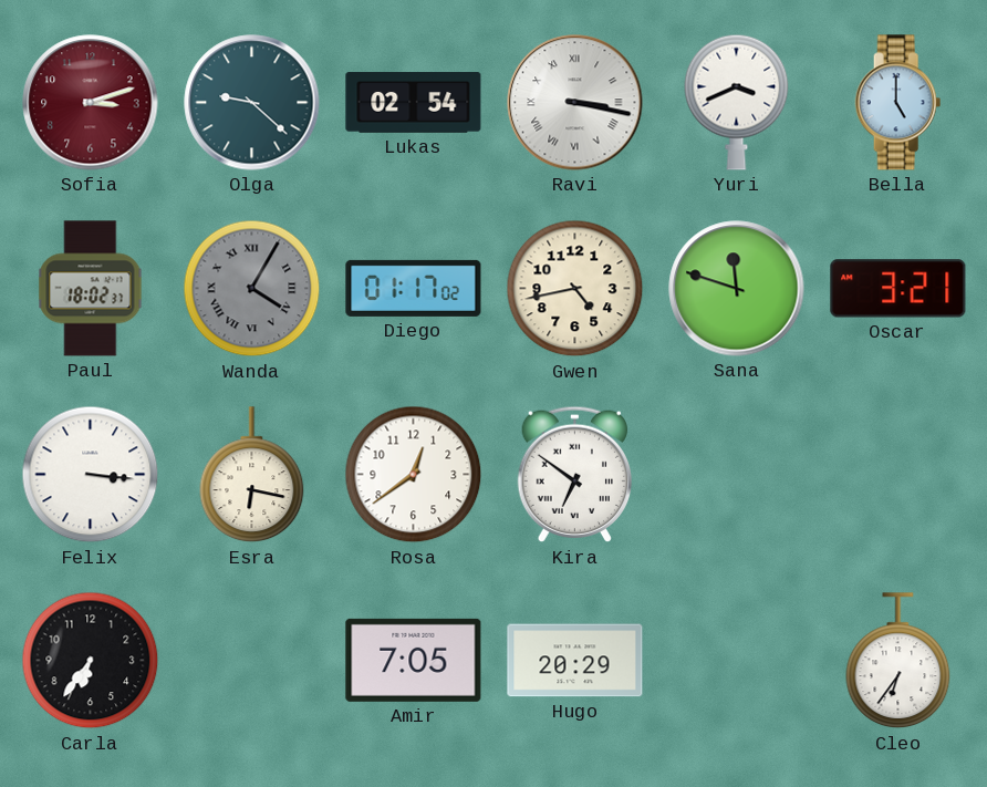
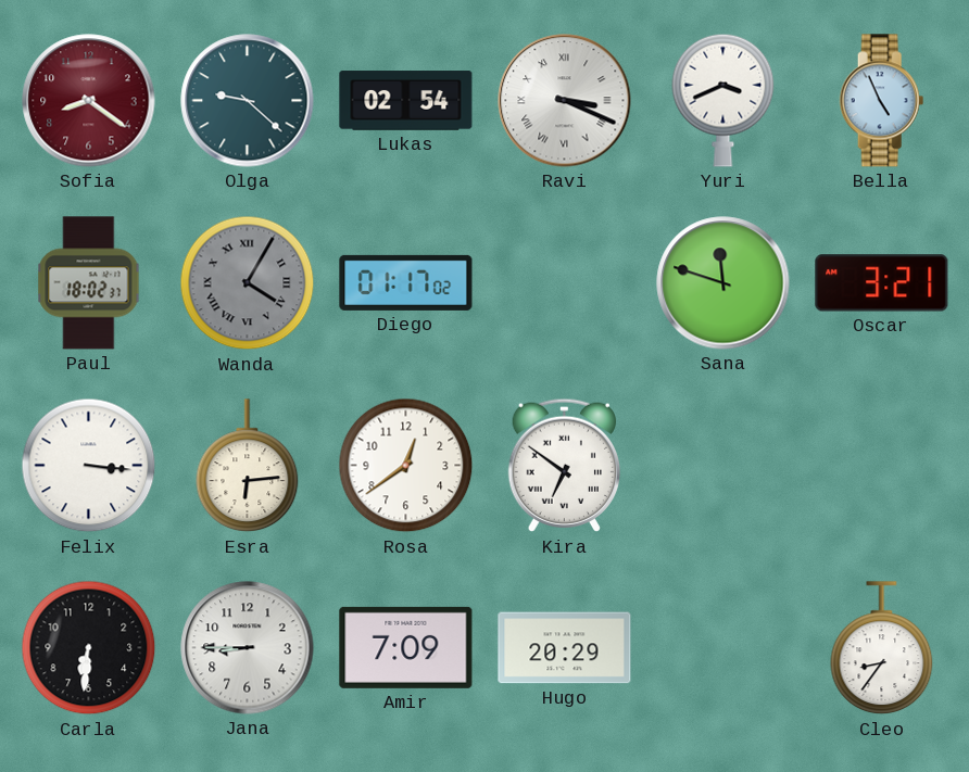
Sofia: 3:12 -> 8:21
Ravi: 3:17 -> 3:19
Bella: 5:00 -> 4:56
Gwen: 4:43 -> none
Esra: 6:17 -> 6:14
Carla: 6:36 -> 6:31
Jana: none -> 8:45
Amir: 7:05 -> 7:09
Cleo: 6:36 -> 8:36
